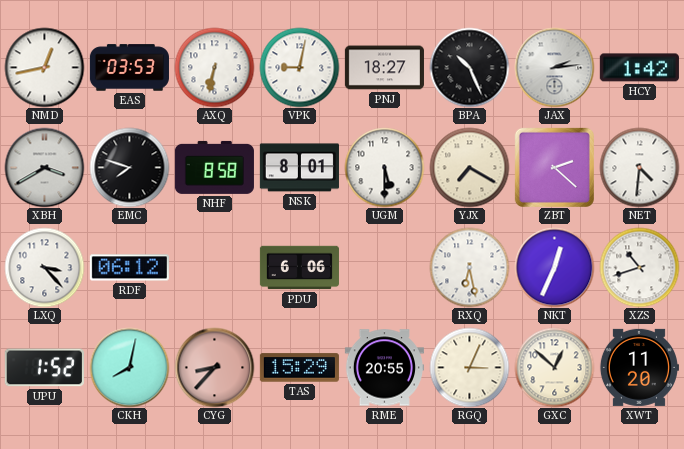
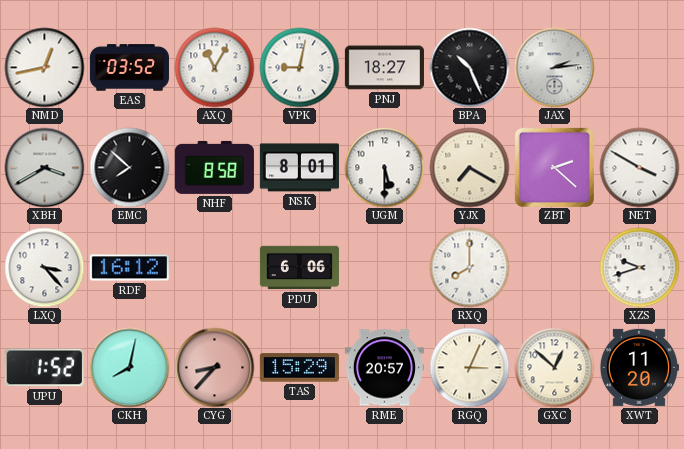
EAS: 03:53 -> 03:52
AXQ: 6:32 -> 11:05
HCY: 1:42 -> none
EMC: 7:48 -> 7:52
NET: 4:31 -> 3:50
RDF: 06:12 -> 16:12
RXQ: 6:28 -> 8:00
NKT: 12:34 -> none
XZS: 10:42 -> 9:42
RME: 20:55 -> 20:57
